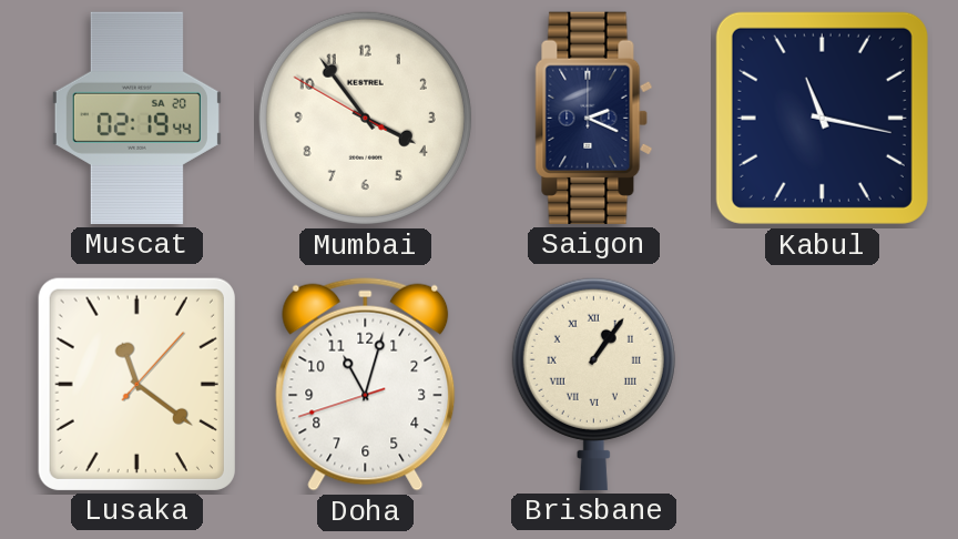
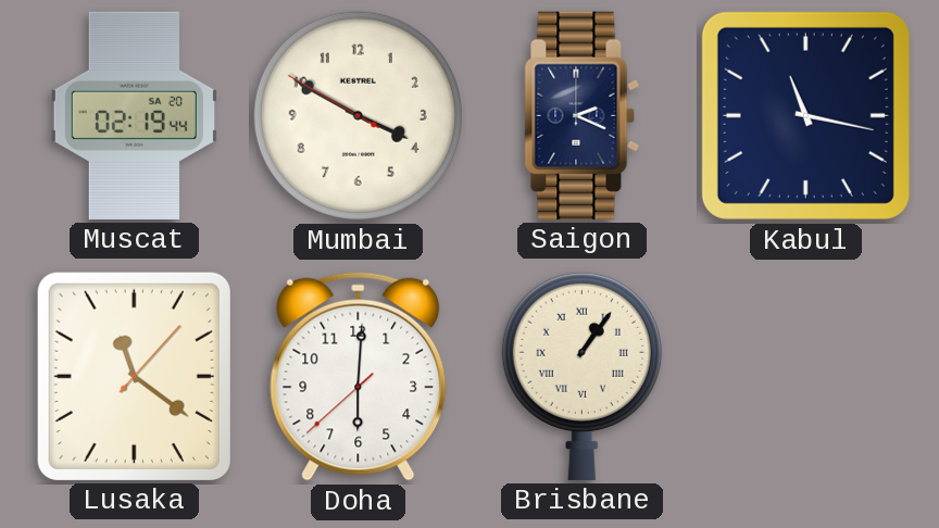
Mumbai: 3:53 -> 3:49
Doha: 11:02 -> 6:00
